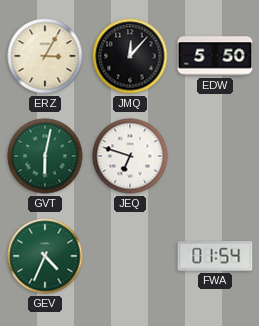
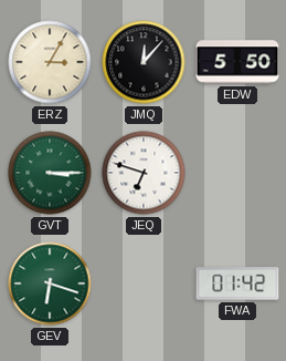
GVT: 6:02 -> 3:15
GEV: 4:34 -> 6:18
FWA: 01:54 -> 01:42
